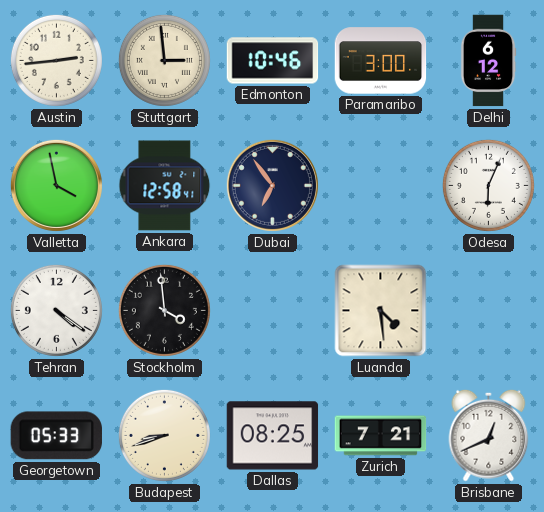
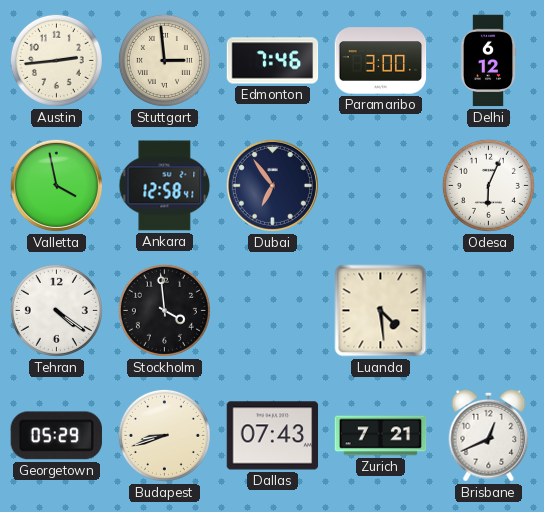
Edmonton: 10:46 -> 7:46
Georgetown: 05:33 -> 05:29
Dallas: 08:25 -> 07:43
